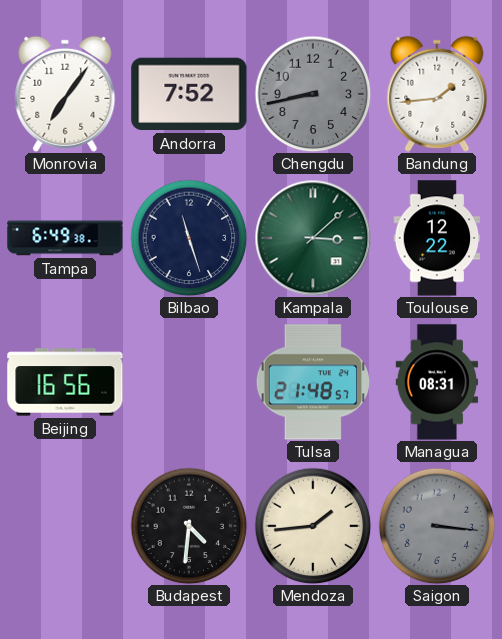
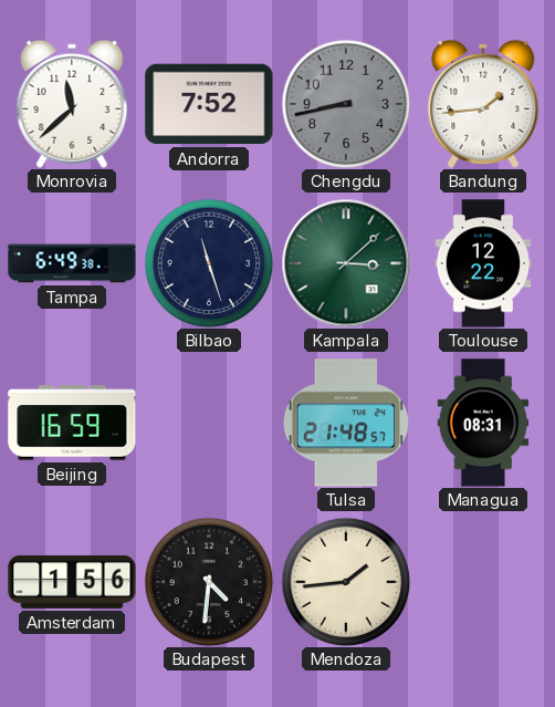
Monrovia: 7:06 -> 11:38
Beijing: 16:56 -> 16:59
Amsterdam: none -> 1:56
Saigon: 3:16 -> none
